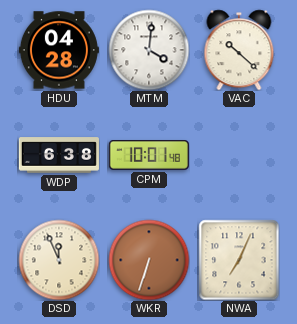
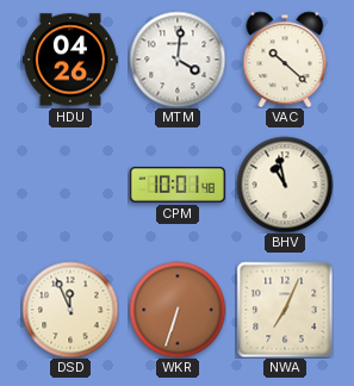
HDU: 04:28 -> 04:26
WDP: 6:38 -> none
BHV: none -> 10:58
